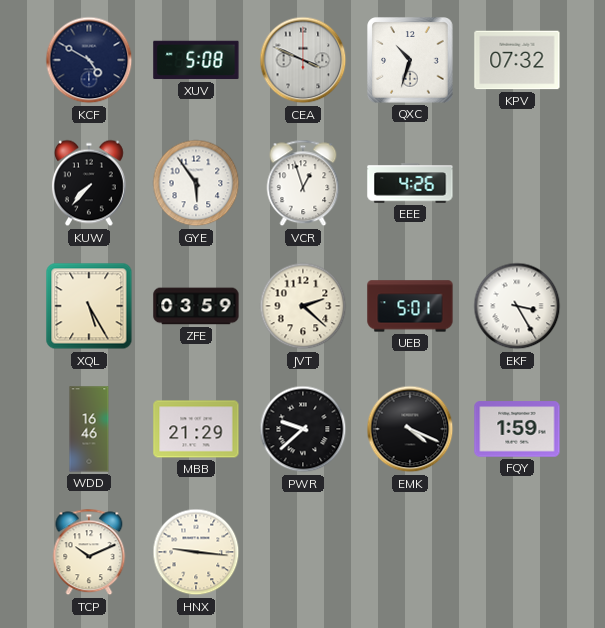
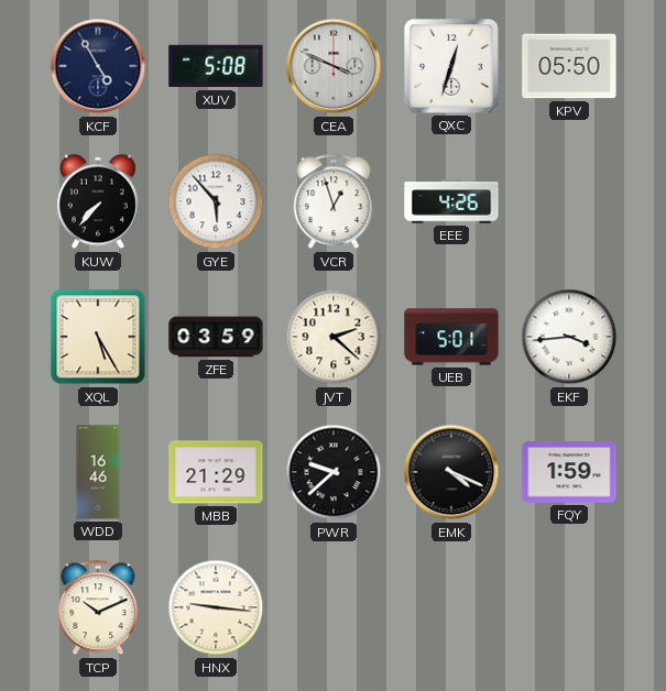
KCF: 4:50 -> 4:55
QXC: 10:33 -> 12:33
KPV: 07:32 -> 05:50
GYE: 5:54 -> 5:53
EKF: 3:25 -> 3:44
